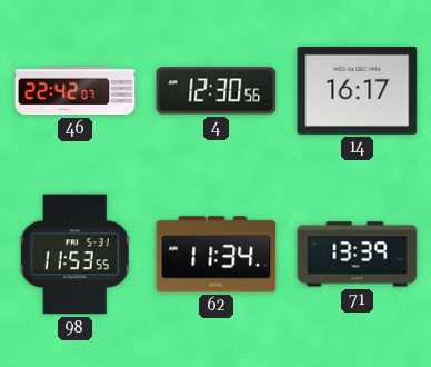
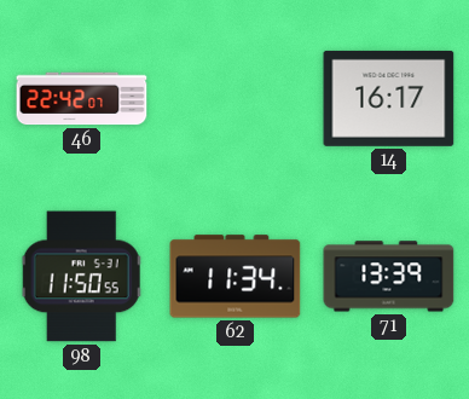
4: 12:30 -> none
98: 11:53 -> 11:50
